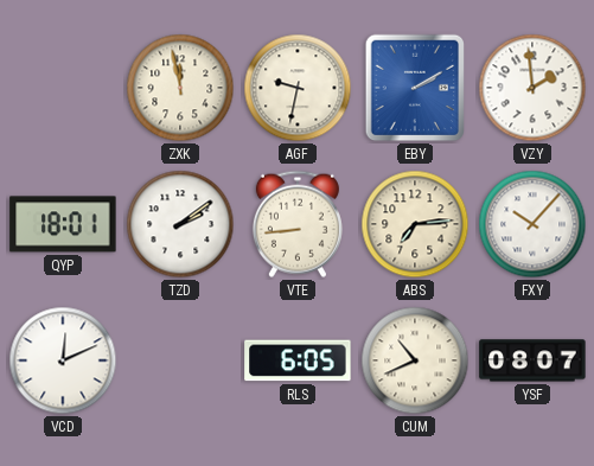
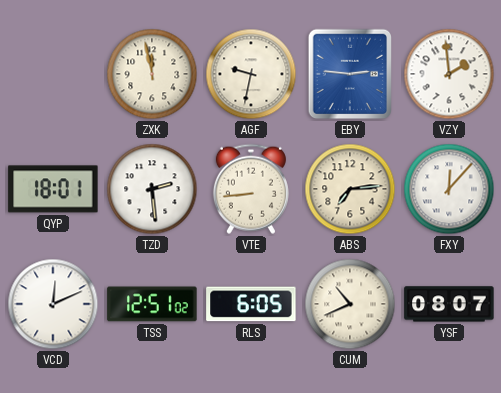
EBY: 2:10 -> 2:46
TZD: 2:09 -> 2:29
FXY: 10:07 -> 12:07
TSS: none -> 12:51
